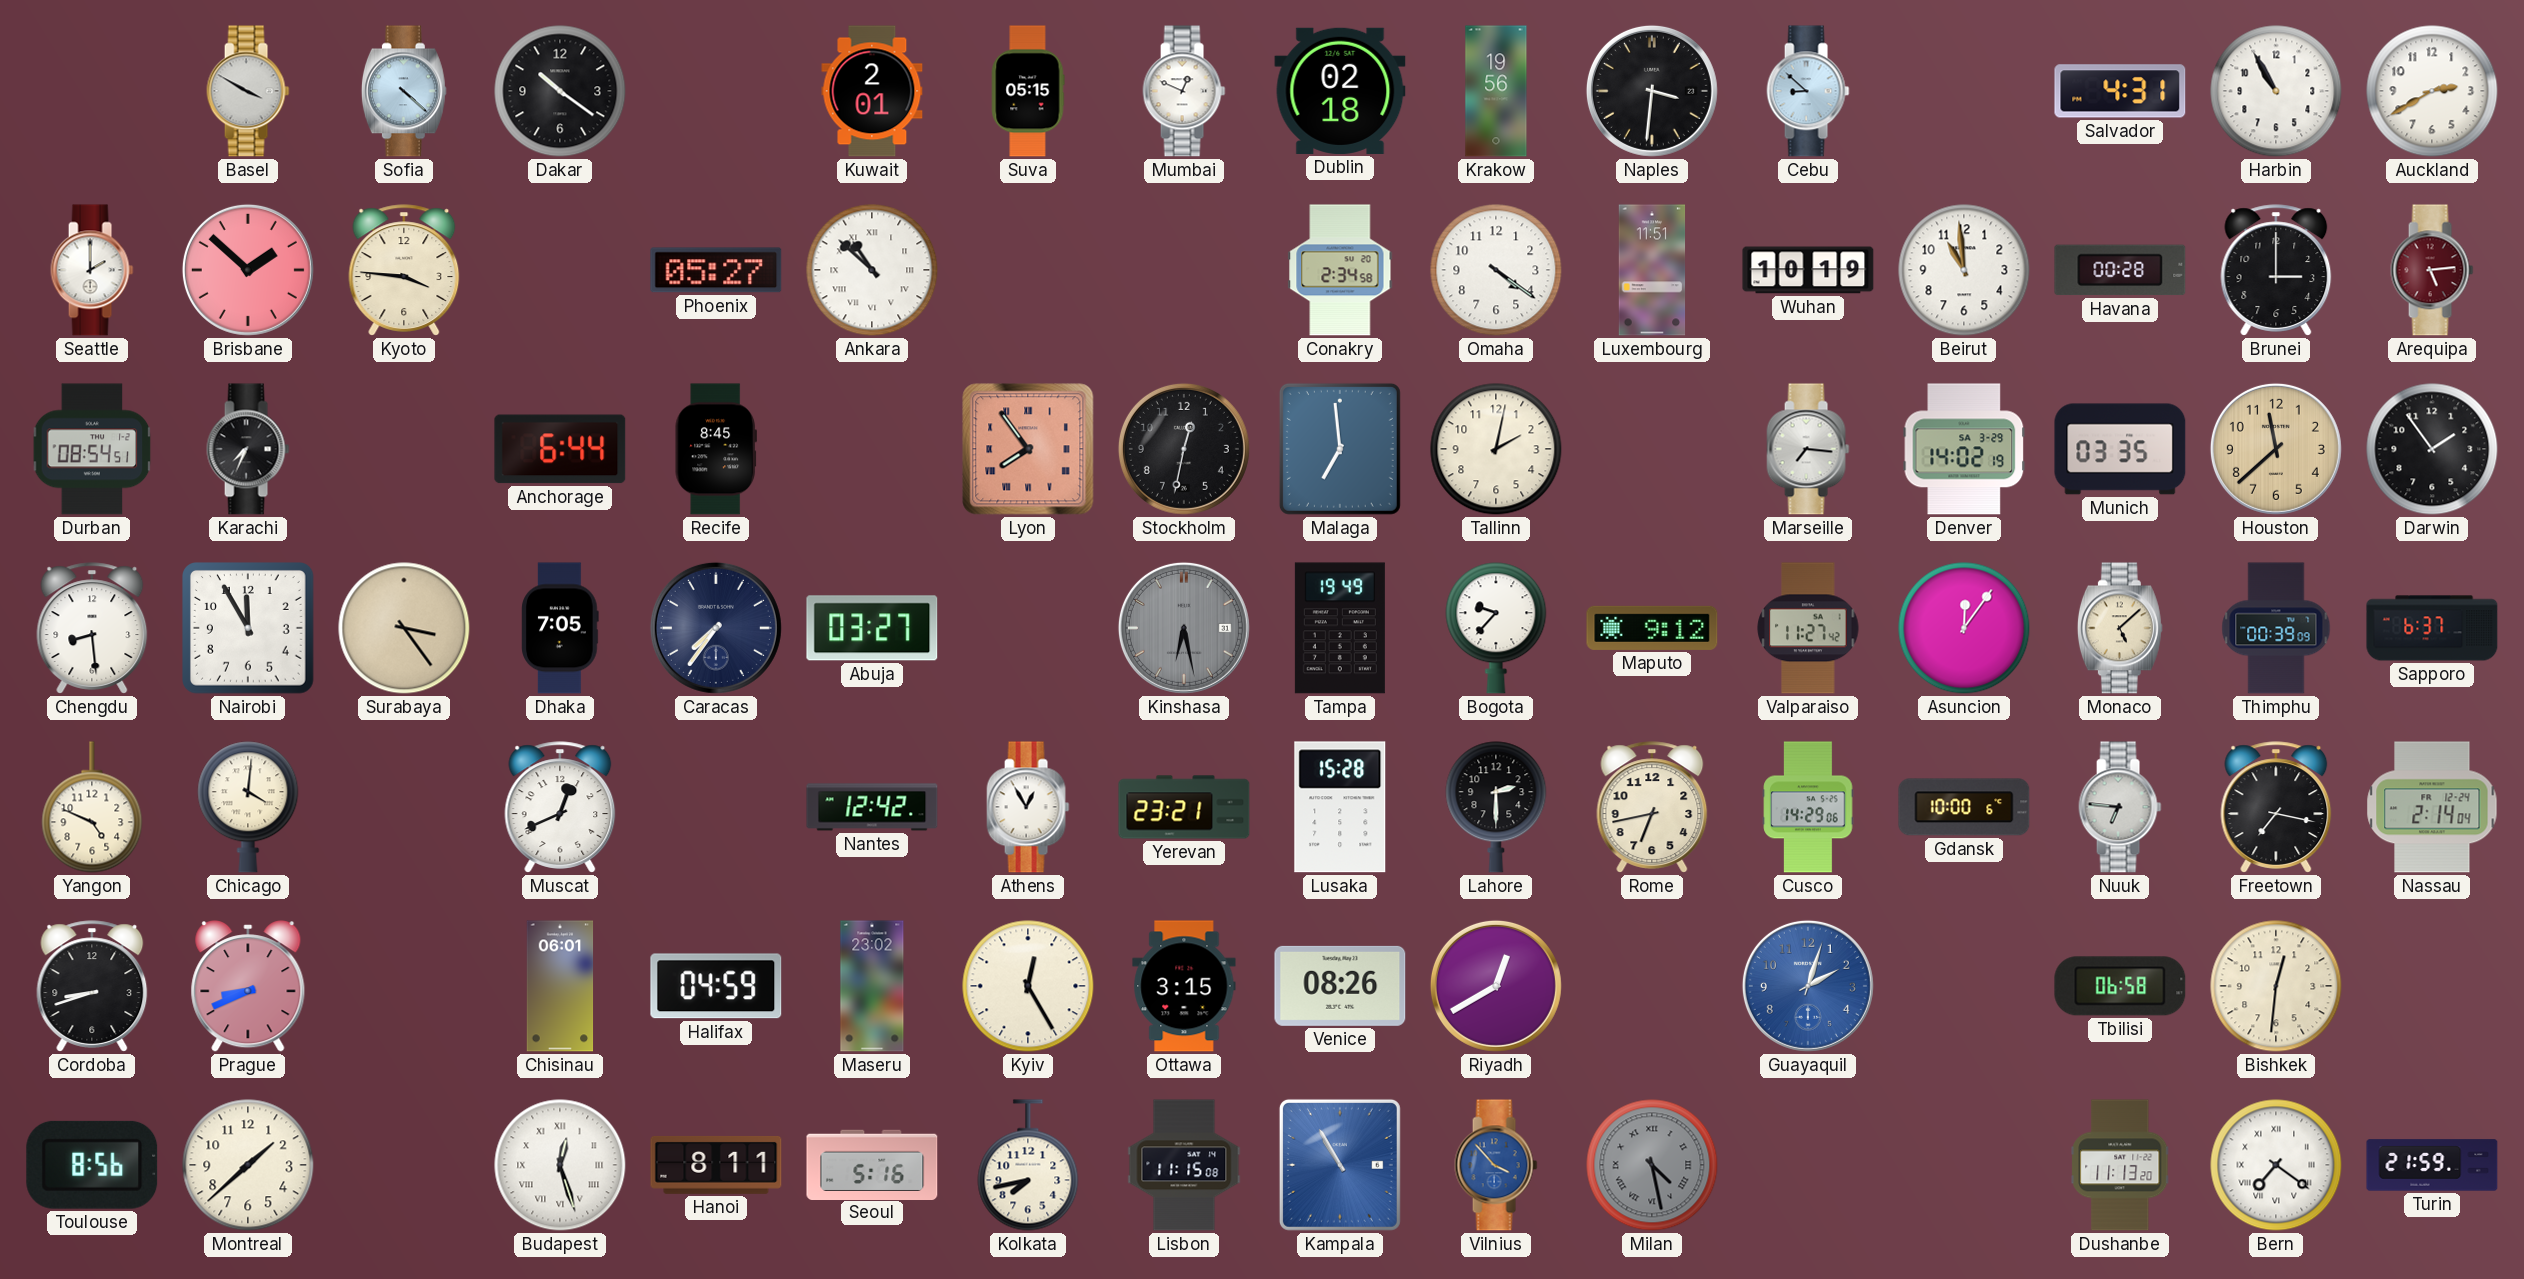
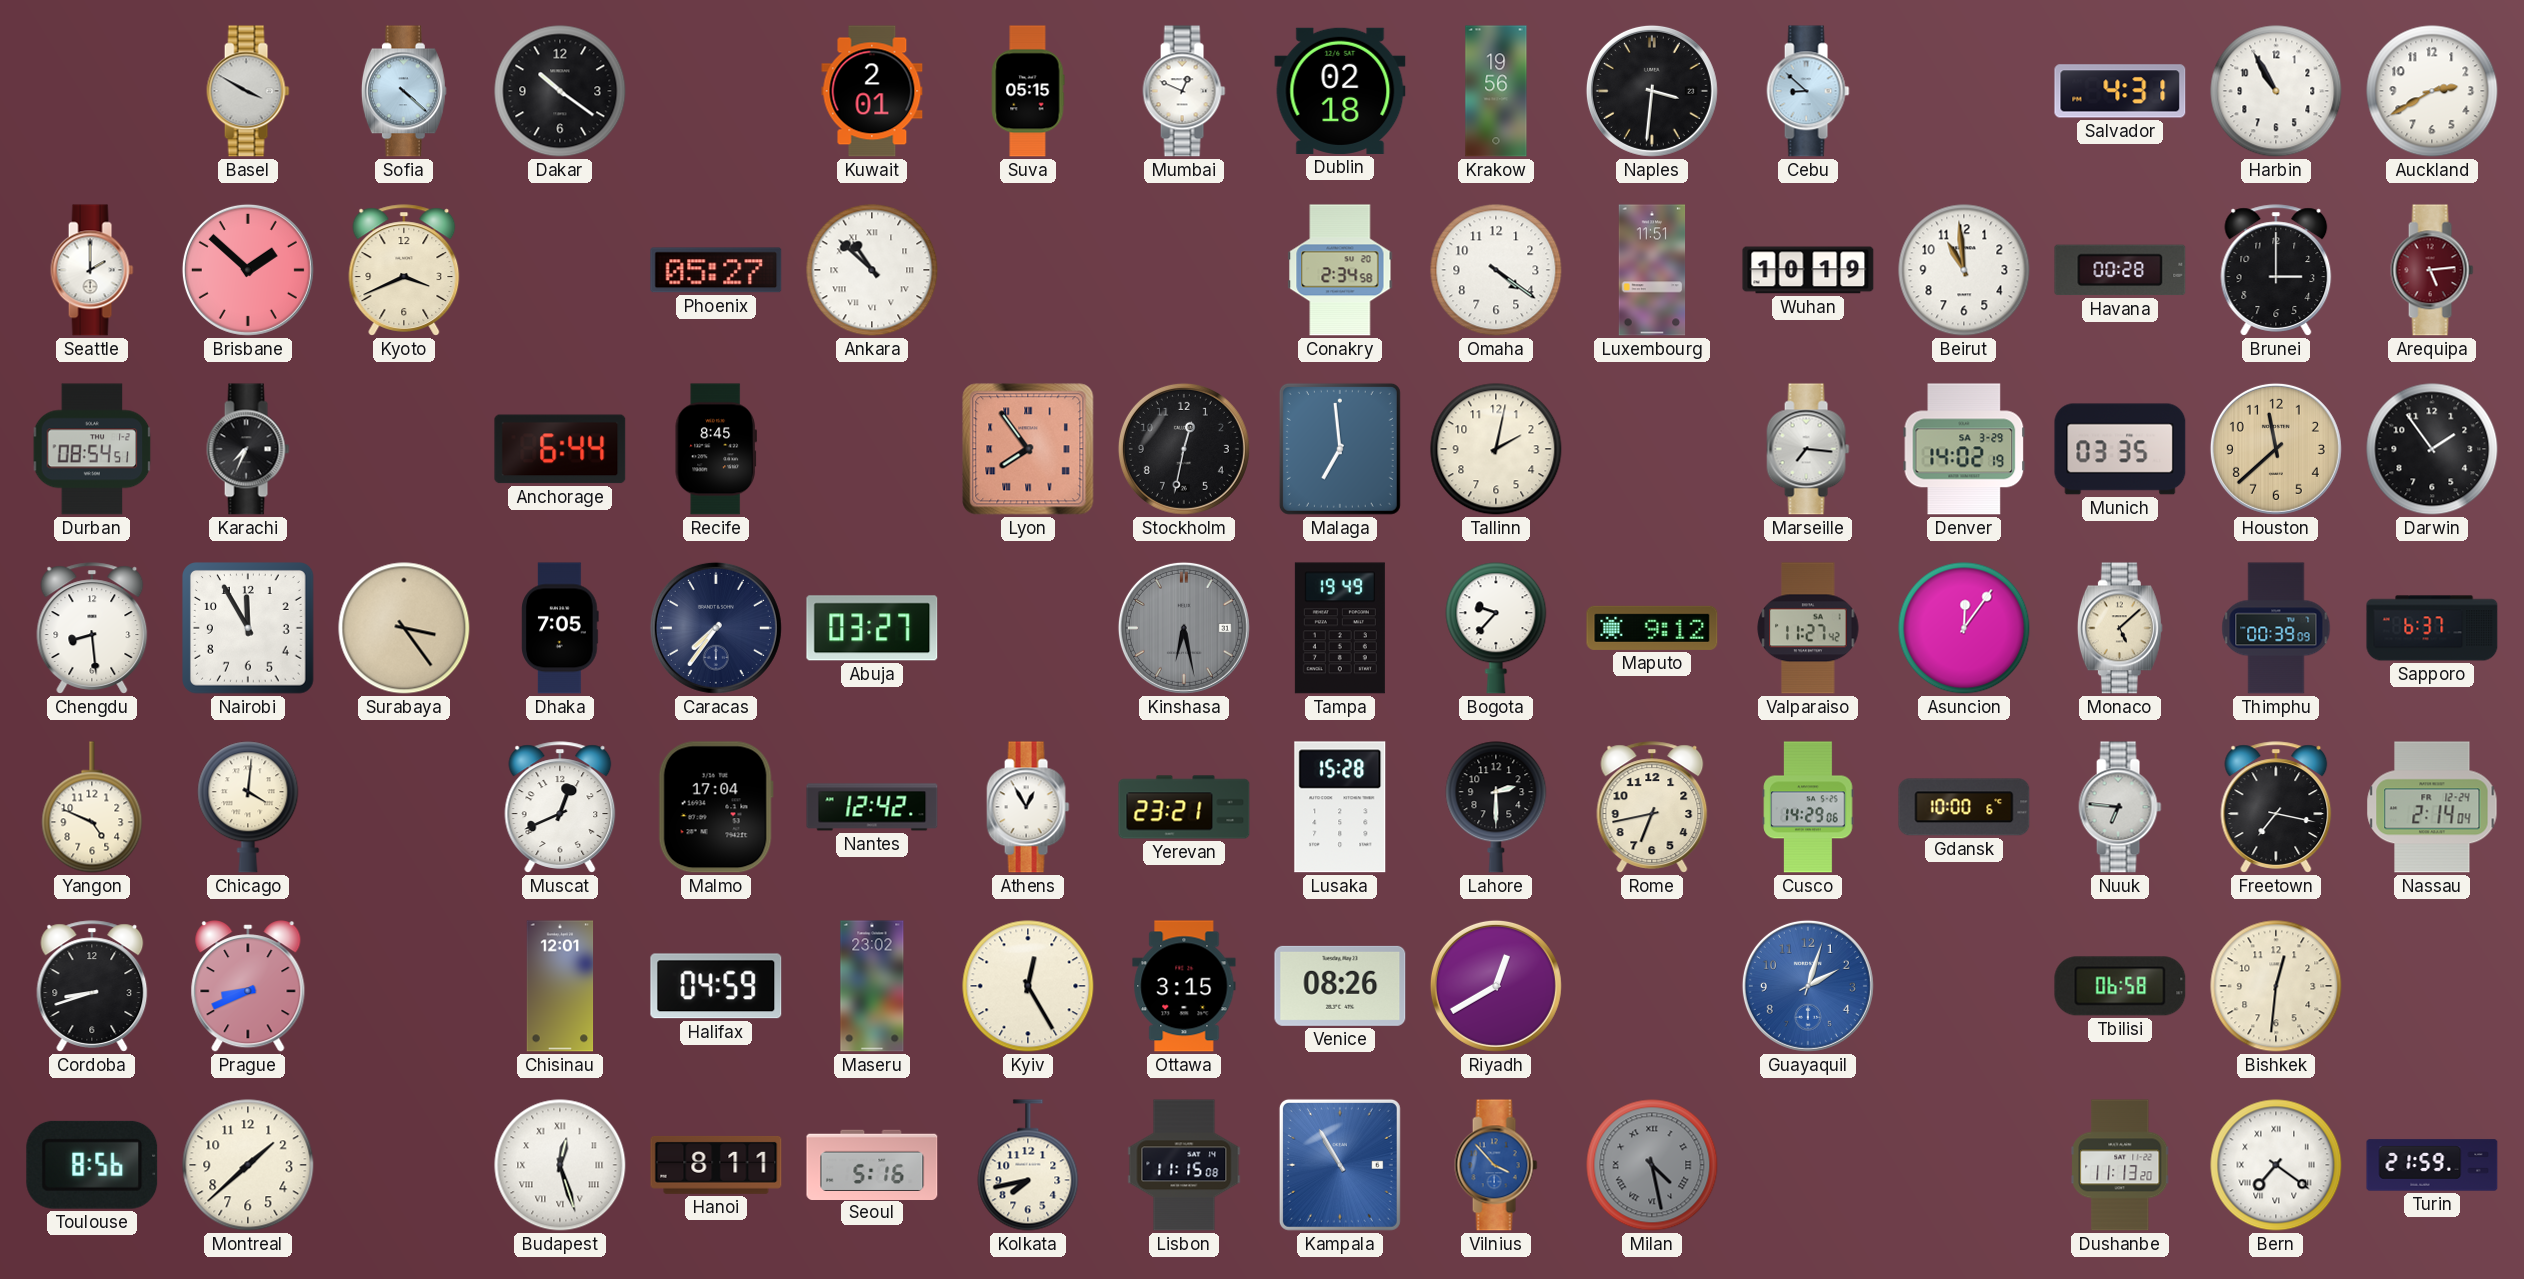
Kyoto: 3:46 -> 3:41
Malmo: none -> 17:04
Chisinau: 06:01 -> 12:01
